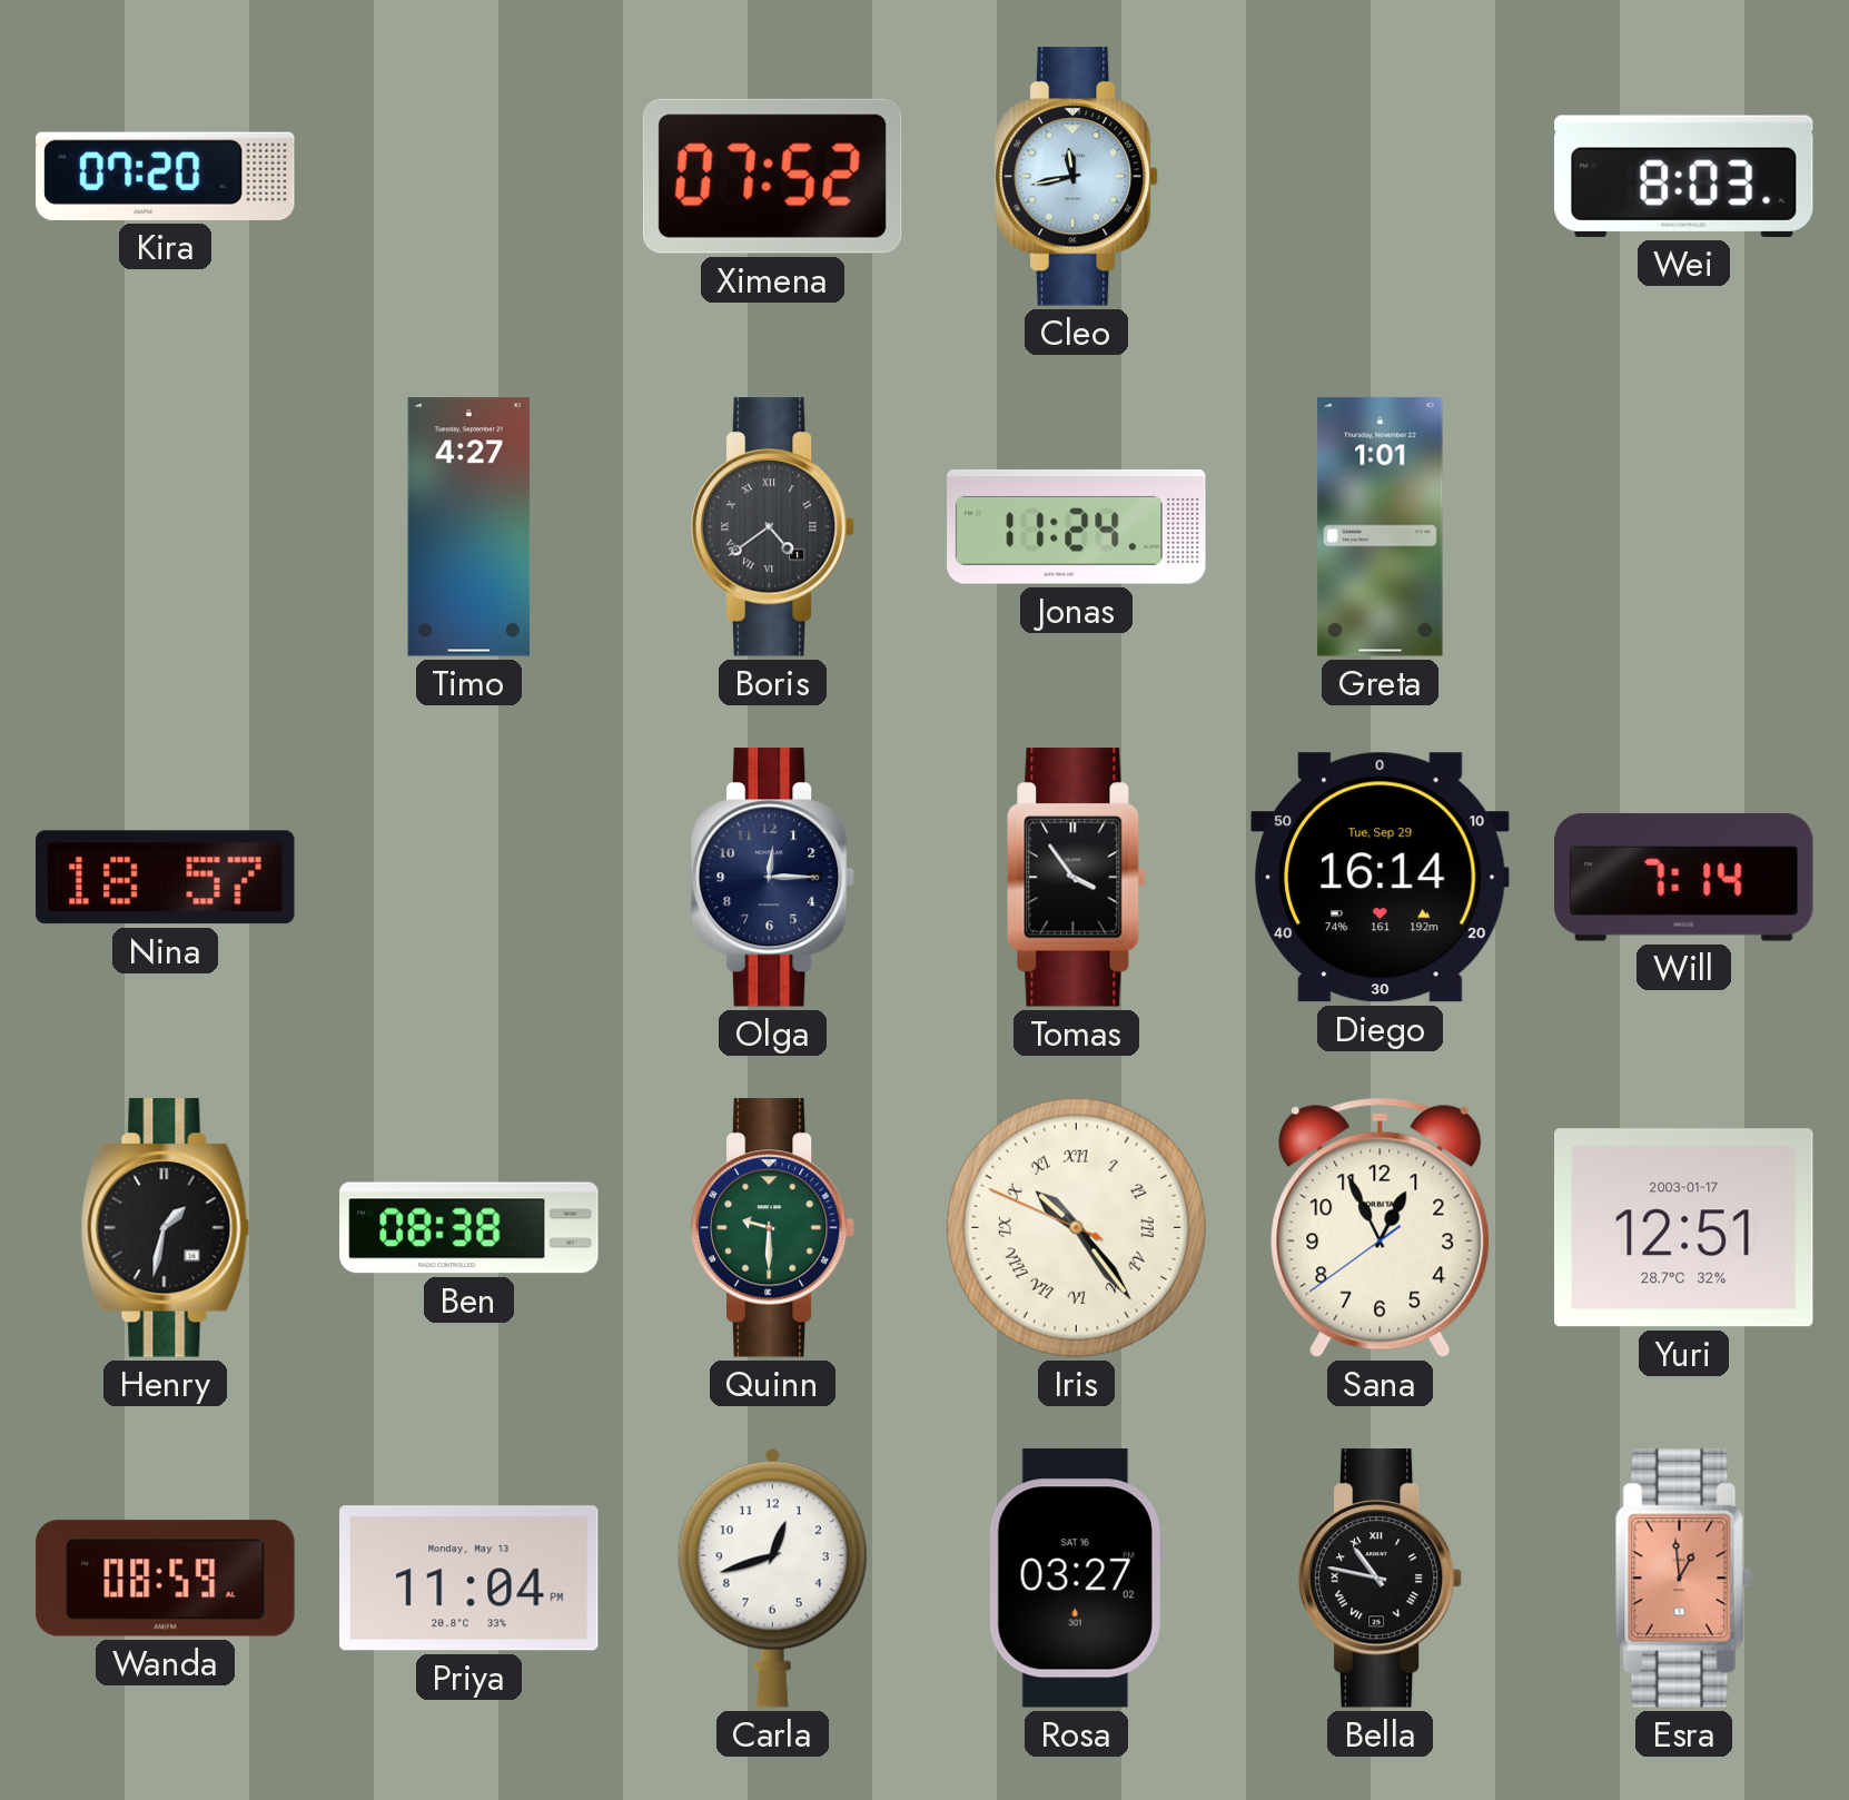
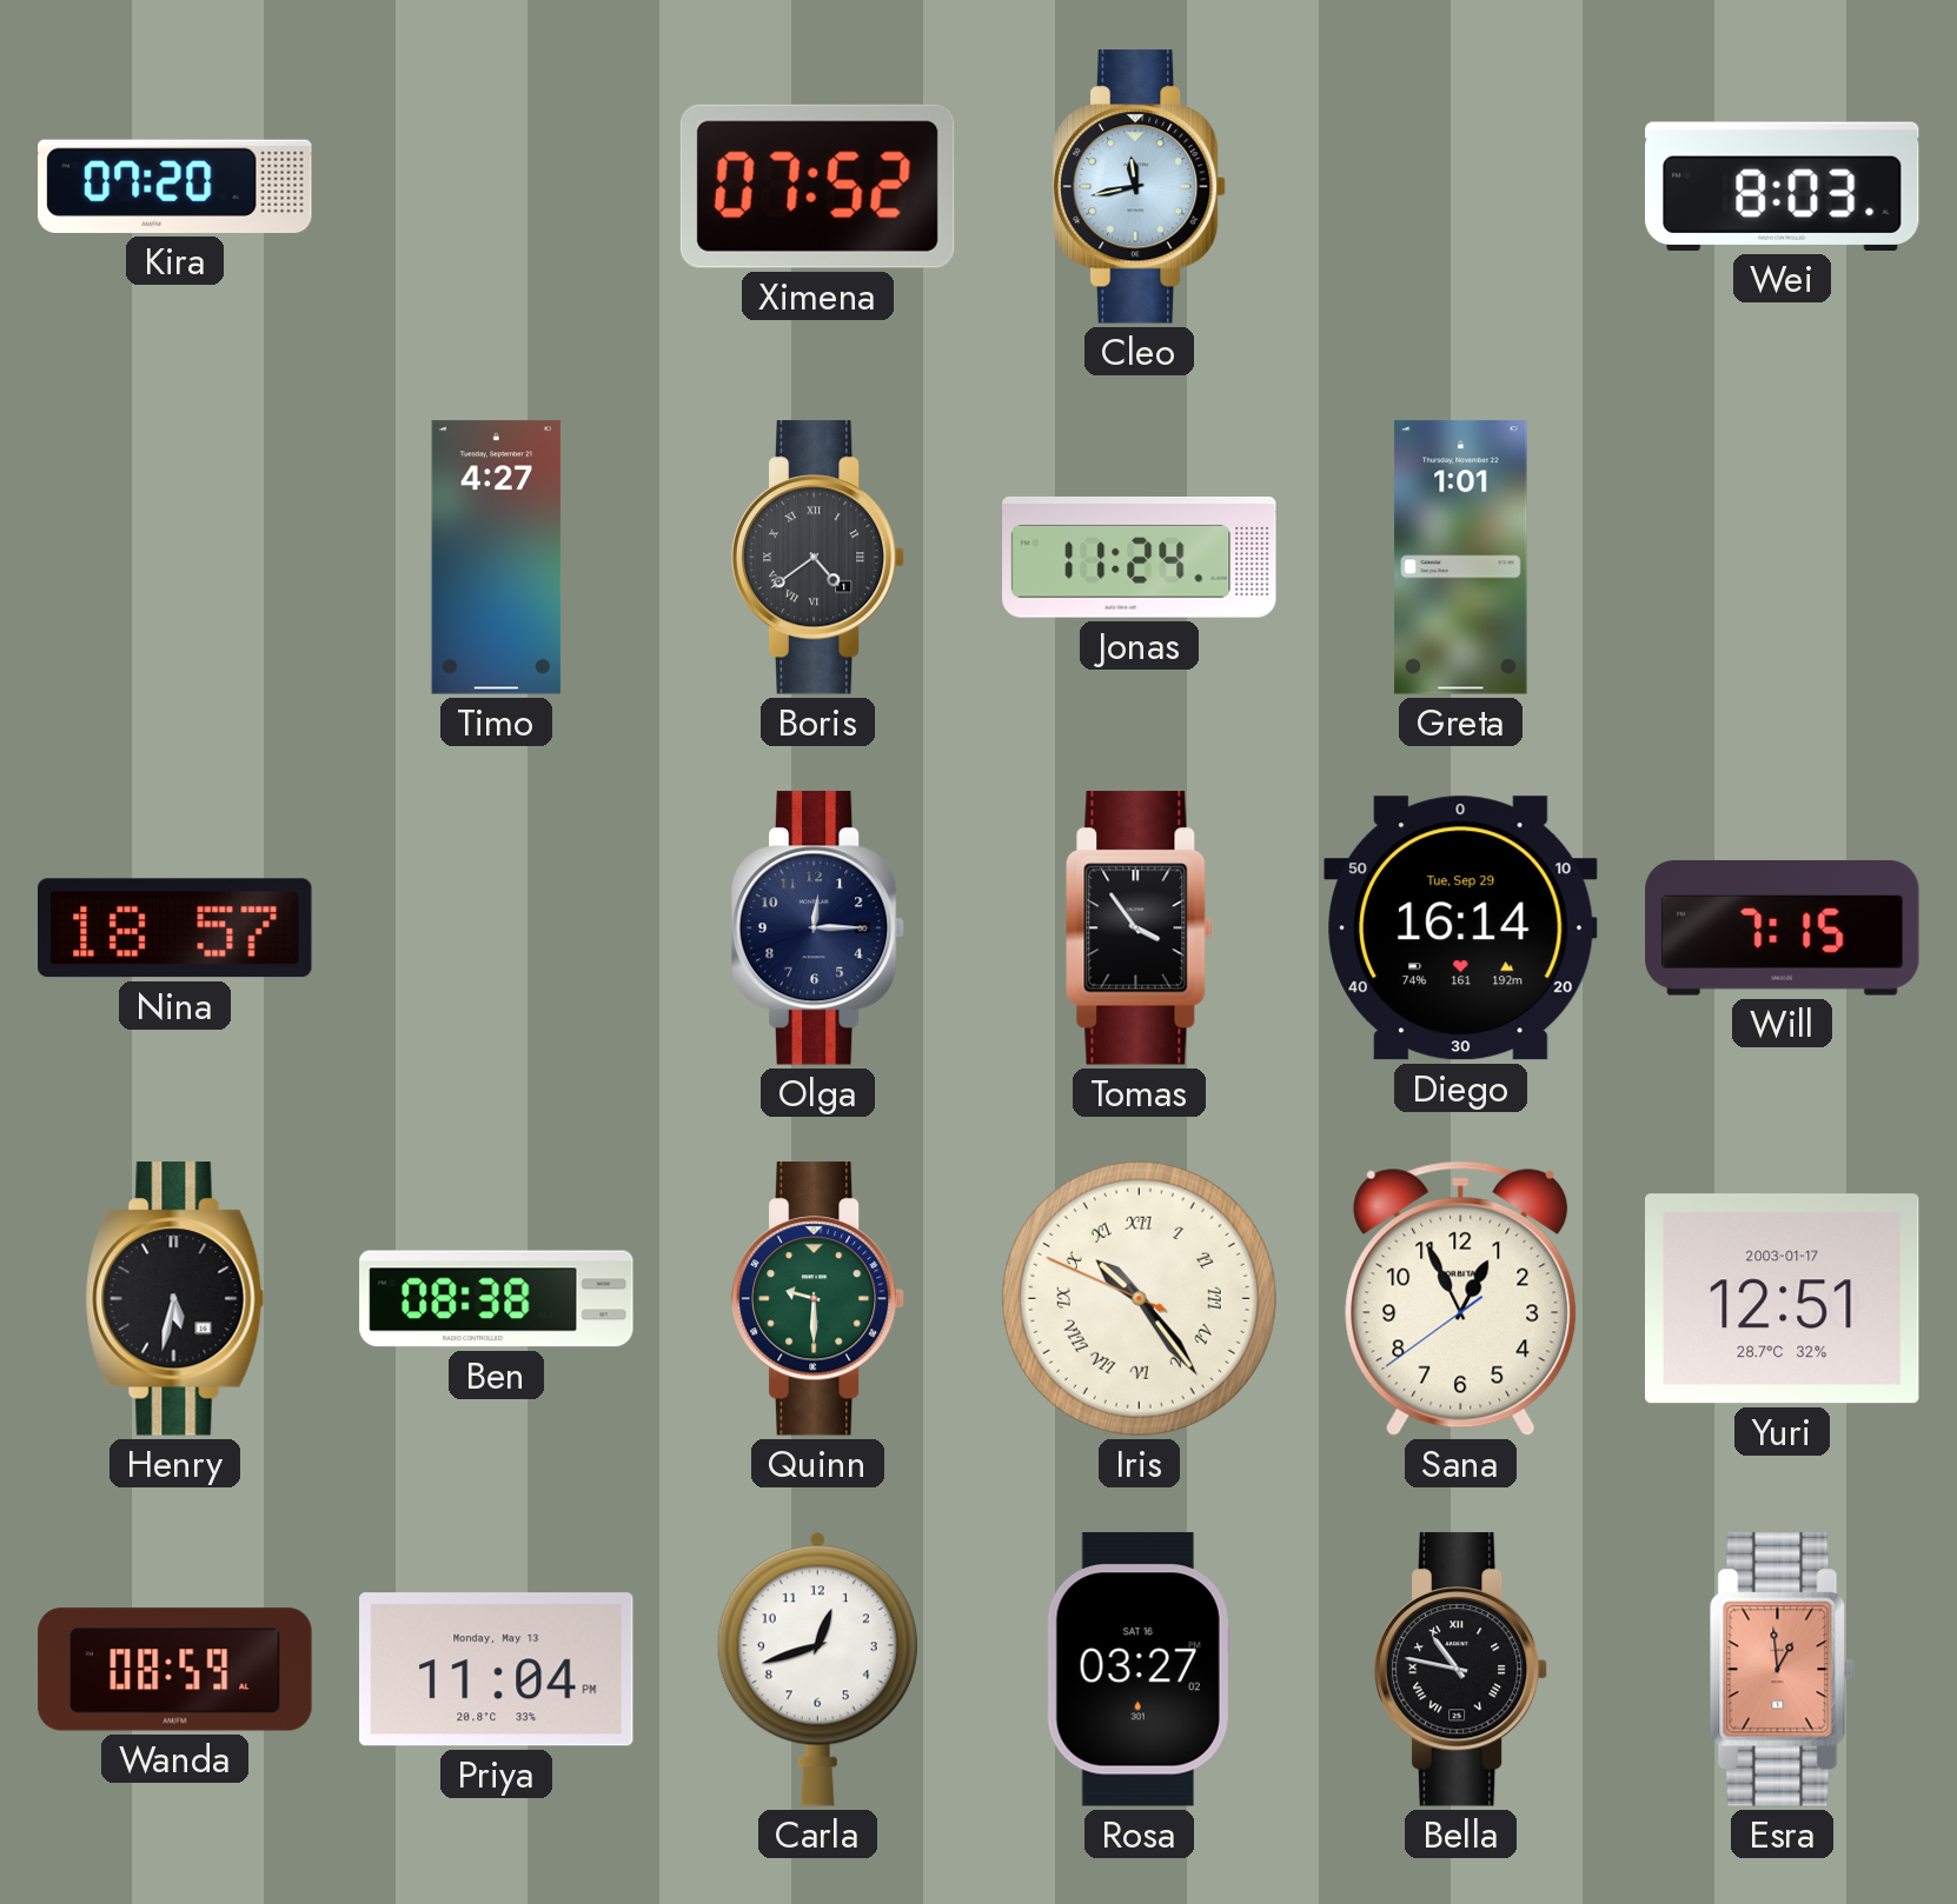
Will: 7:14 -> 7:15
Henry: 1:32 -> 5:32
